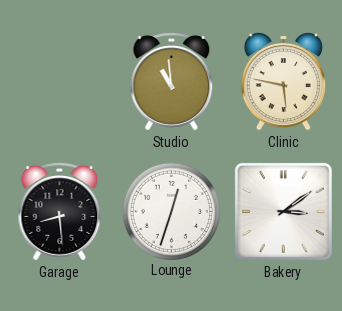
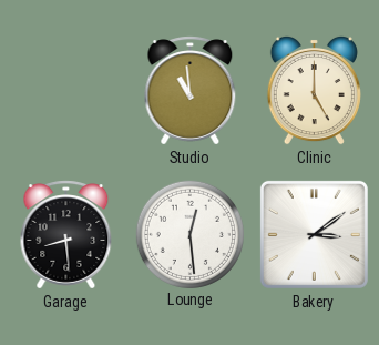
Clinic: 5:47 -> 5:00
Lounge: 12:33 -> 12:29
